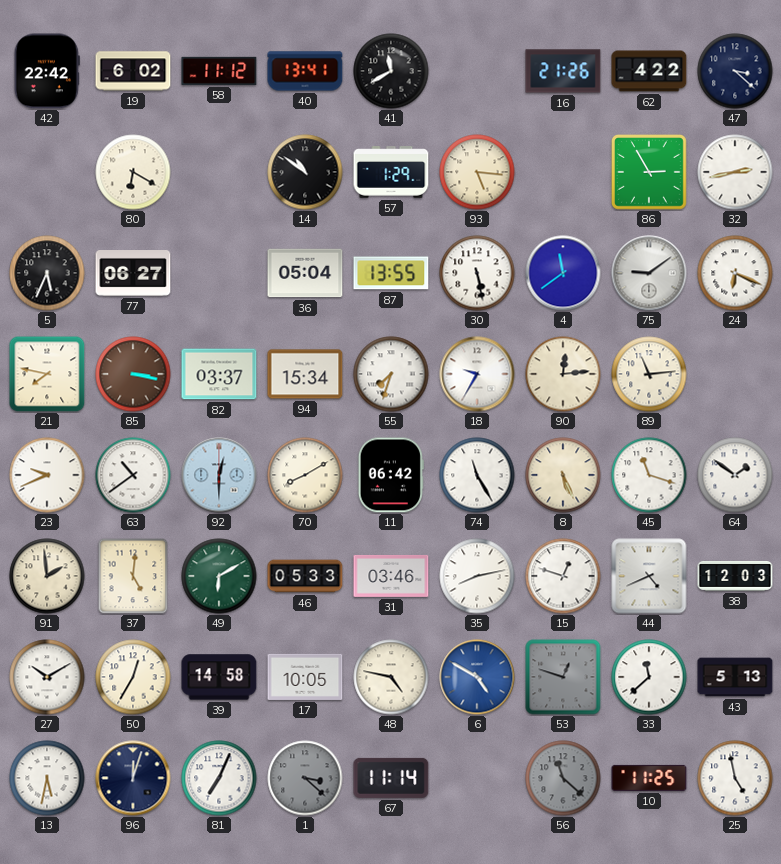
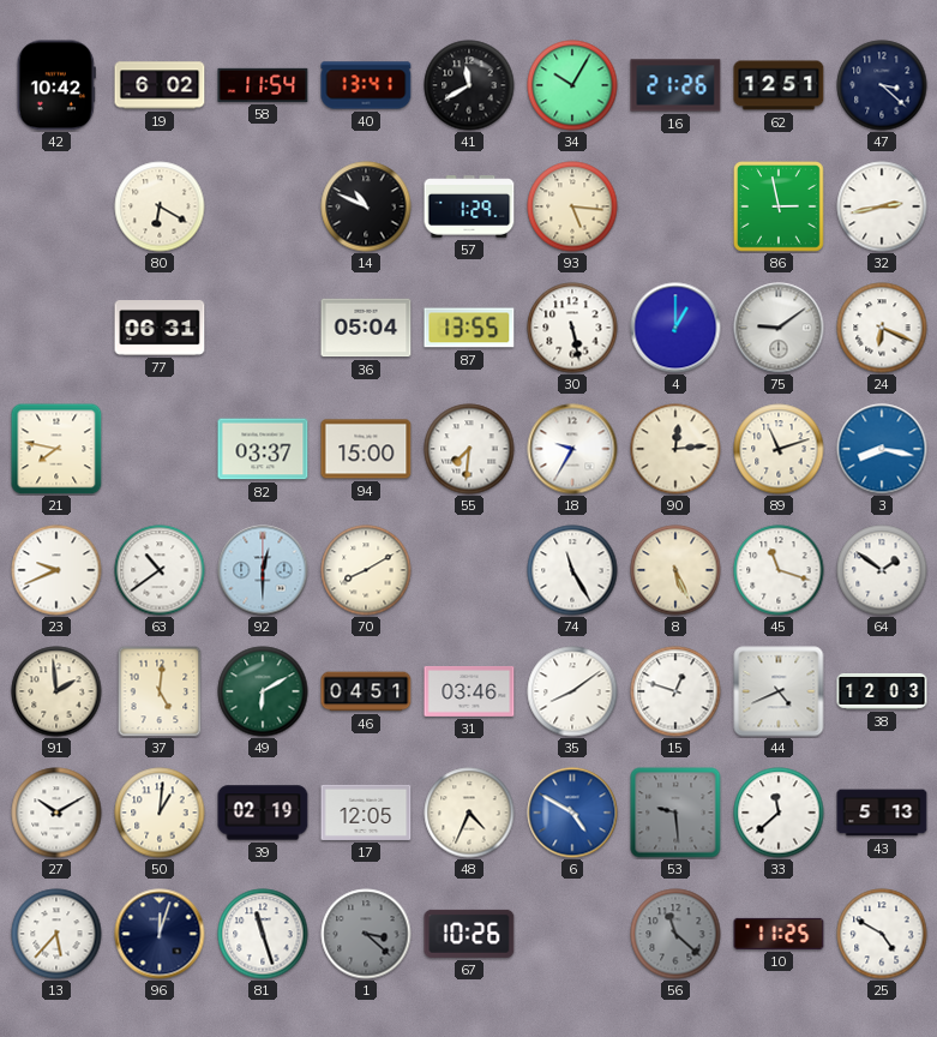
42: 22:42 -> 10:42
58: 11:12 -> 11:54
34: none -> 10:05
62: 4:22 -> 12:51
14: 10:51 -> 10:49
86: 2:55 -> 2:58
5: 5:34 -> none
77: 06:27 -> 06:31
4: 11:39 -> 1:00
85: 3:17 -> none
94: 15:34 -> 15:00
55: 7:33 -> 7:31
89: 11:14 -> 11:12
3: none -> 8:17
11: 06:42 -> none
46: 05:33 -> 04:51
35: 8:13 -> 8:09
50: 12:35 -> 1:01
39: 14:58 -> 02:19
17: 10:05 -> 12:05
48: 4:47 -> 4:34
53: 12:48 -> 9:29
13: 5:32 -> 5:37
81: 7:04 -> 11:27
67: 11:14 -> 10:26
25: 4:58 -> 4:50
